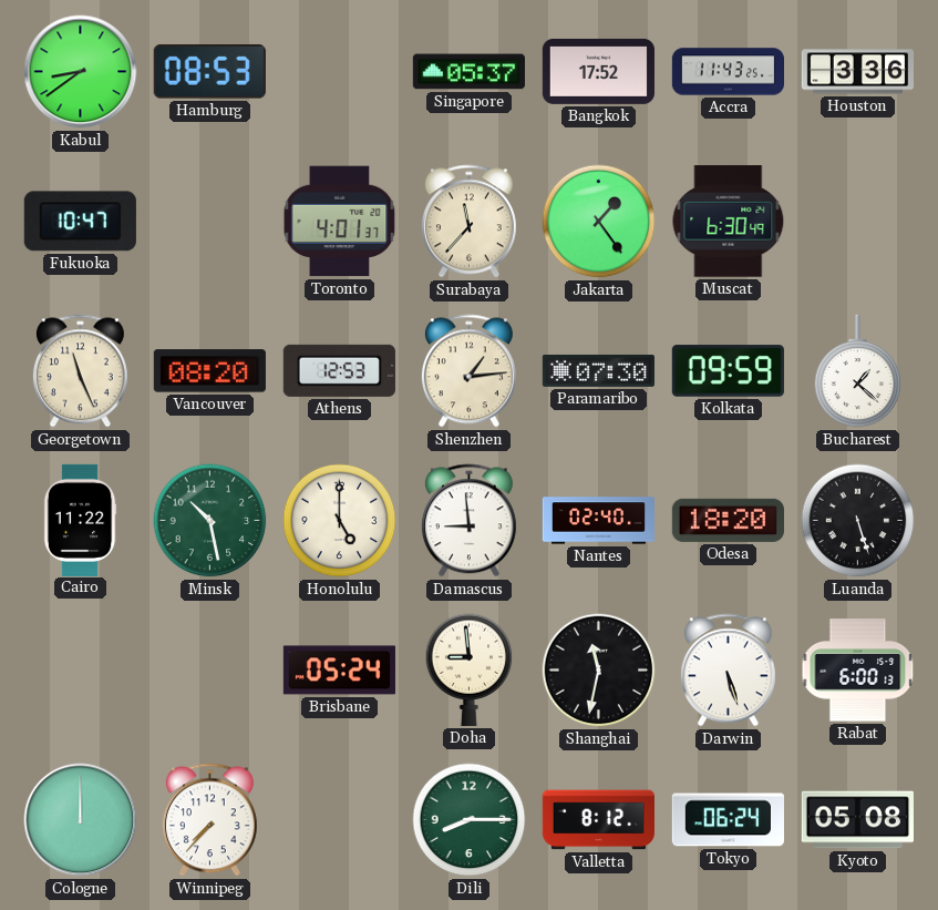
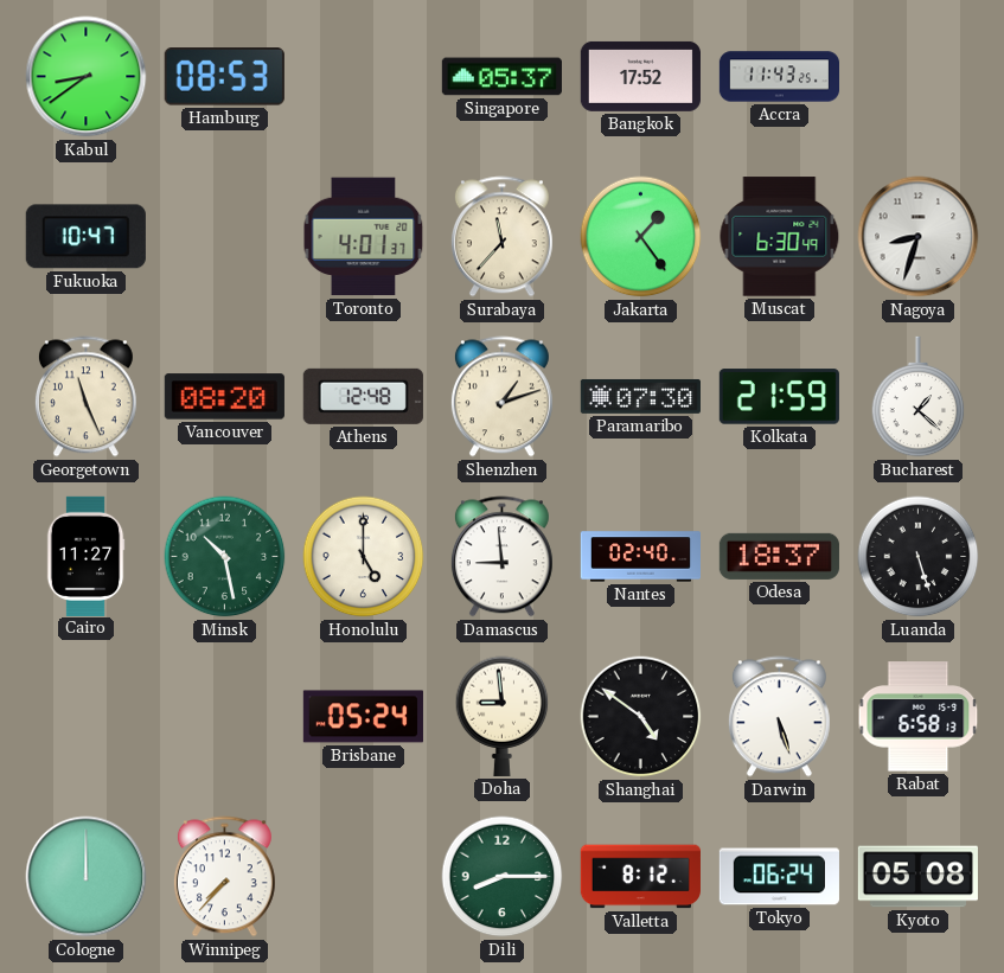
Houston: 3:36 -> none
Nagoya: none -> 8:33
Athens: 12:53 -> 12:48
Shenzhen: 1:14 -> 1:12
Kolkata: 09:59 -> 21:59
Cairo: 11:22 -> 11:27
Odesa: 18:20 -> 18:37
Shanghai: 11:32 -> 4:51
Rabat: 6:00 -> 6:58
